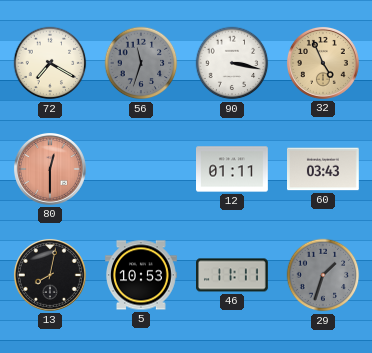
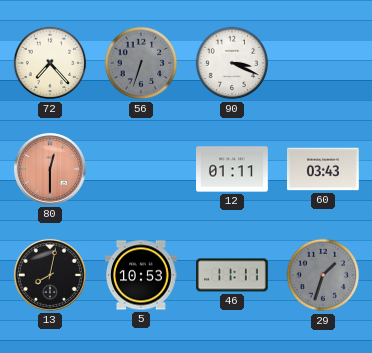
72: 7:20 -> 7:23
56: 11:33 -> 6:33
90: 3:17 -> 3:19
32: 4:56 -> none
